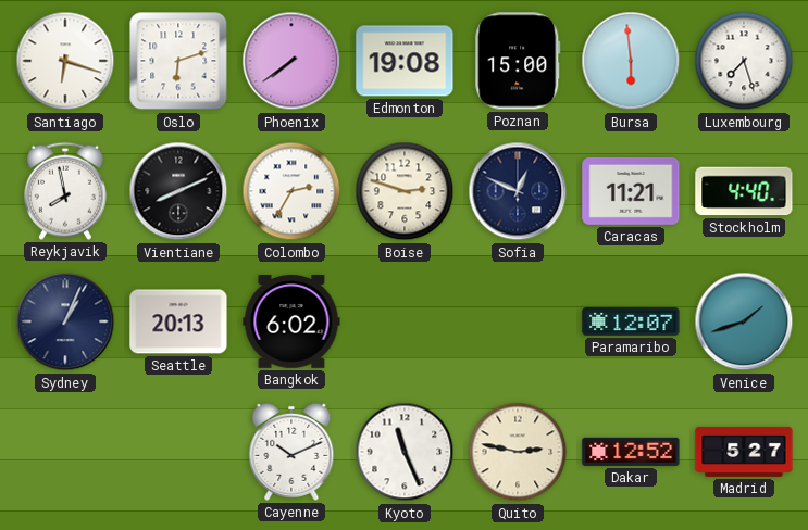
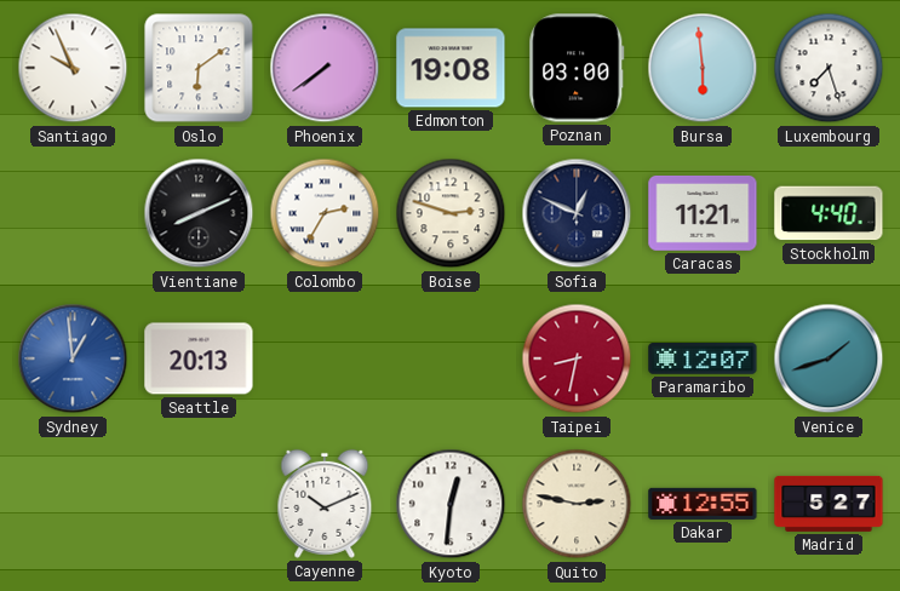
Santiago: 6:18 -> 9:56
Oslo: 6:12 -> 6:09
Poznan: 15:00 -> 03:00
Reykjavik: 7:58 -> none
Sydney: 1:04 -> 12:59
Sydney dial: navy -> blue
Bangkok: 6:02 -> none
Taipei: none -> 8:32
Kyoto: 11:26 -> 12:31
Dakar: 12:52 -> 12:55
